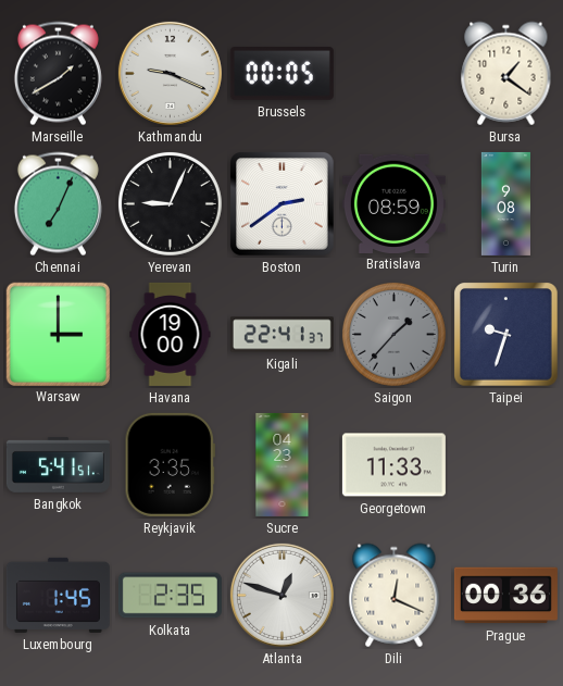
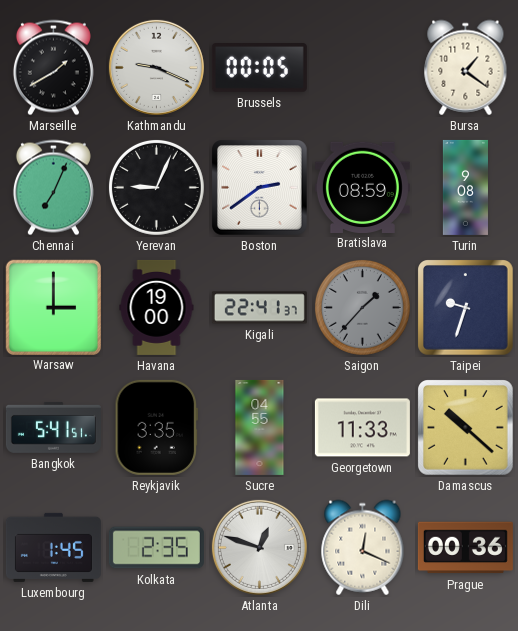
Sucre: 04:23 -> 04:55
Damascus: none -> 10:22
